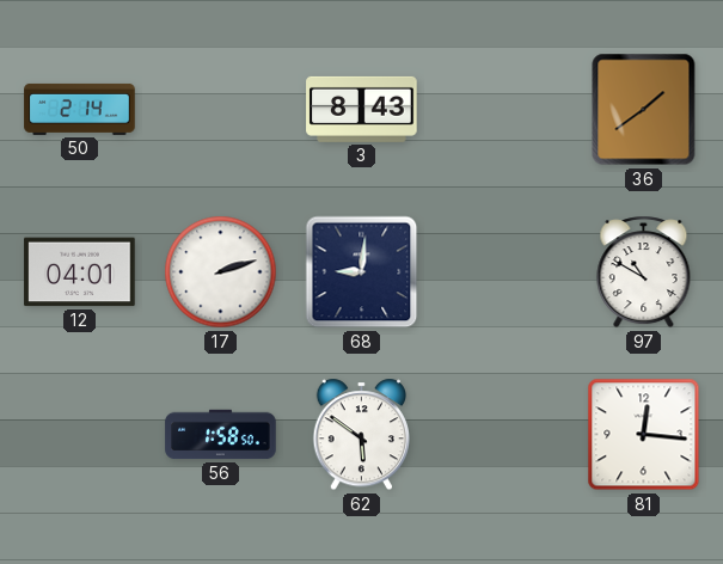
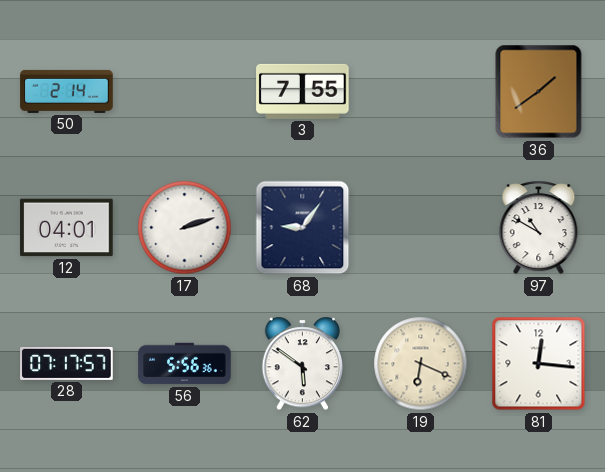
3: 8:43 -> 7:55
68: 9:01 -> 9:06
28: none -> 07:17
56: 1:58 -> 5:56
19: none -> 6:19
